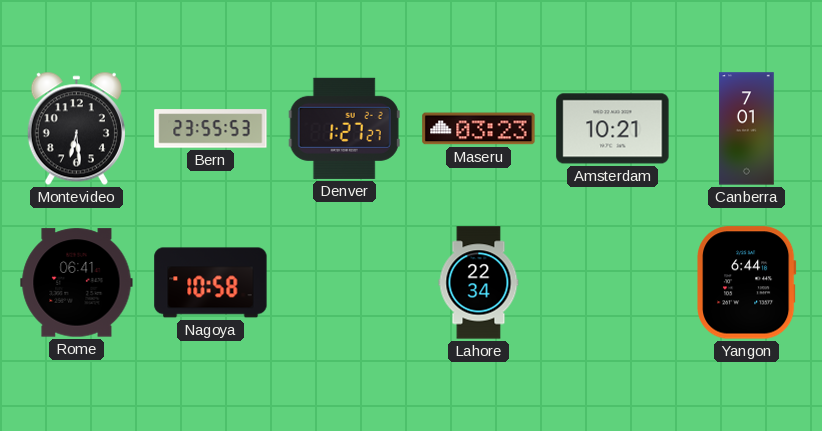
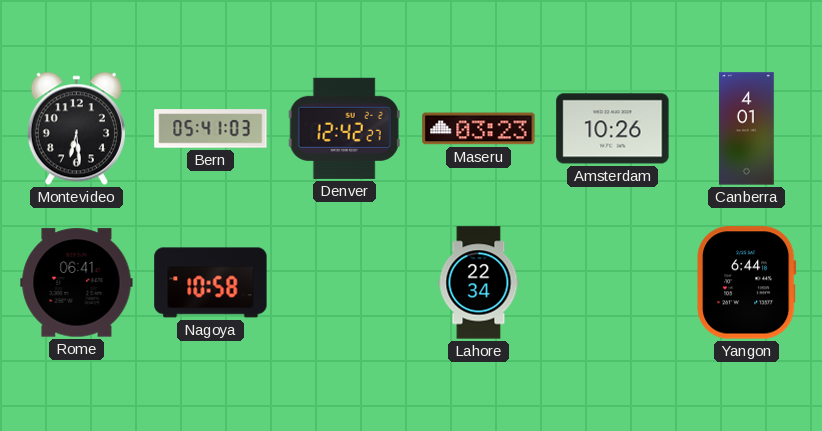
Bern: 23:55 -> 05:41
Denver: 1:27 -> 12:42
Amsterdam: 10:21 -> 10:26
Canberra: 7:01 -> 4:01
